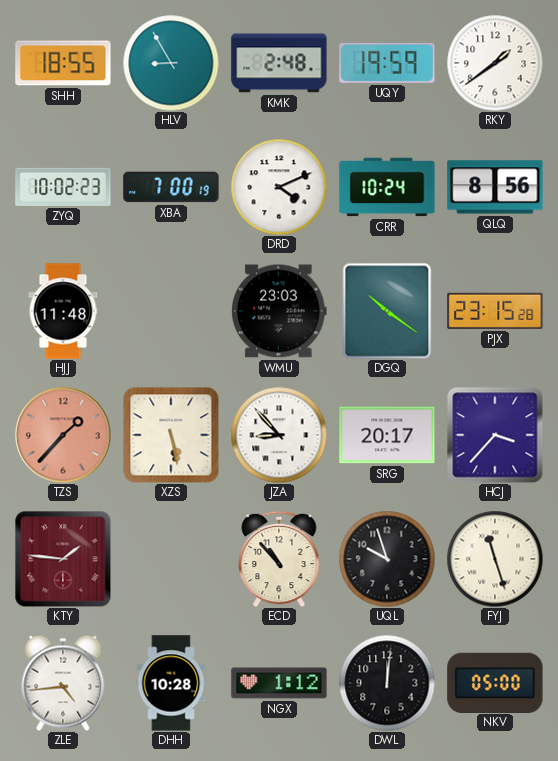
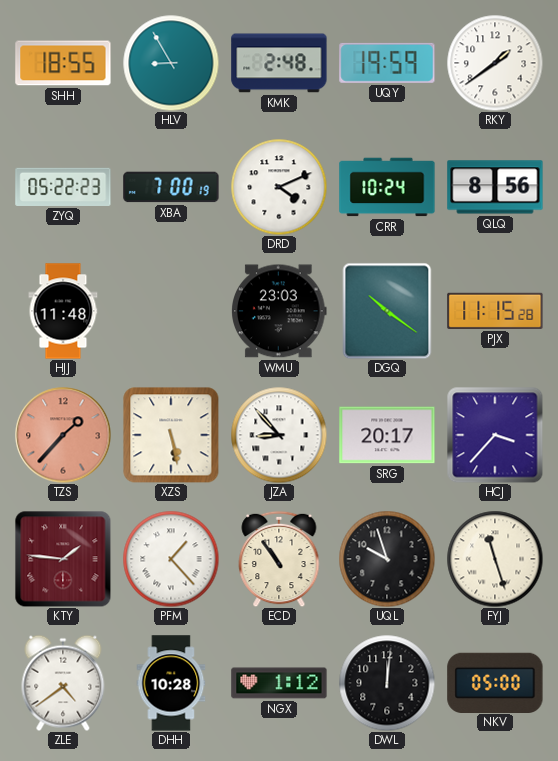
ZYQ: 10:02 -> 05:22
PJX: 23:15 -> 11:15
PFM: none -> 1:23
ECD: 10:53 -> 10:54
ZLE: 4:44 -> 4:39
